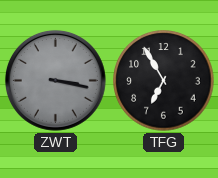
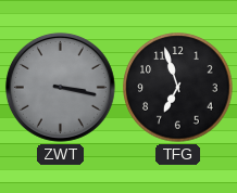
TFG: 6:55 -> 6:57
